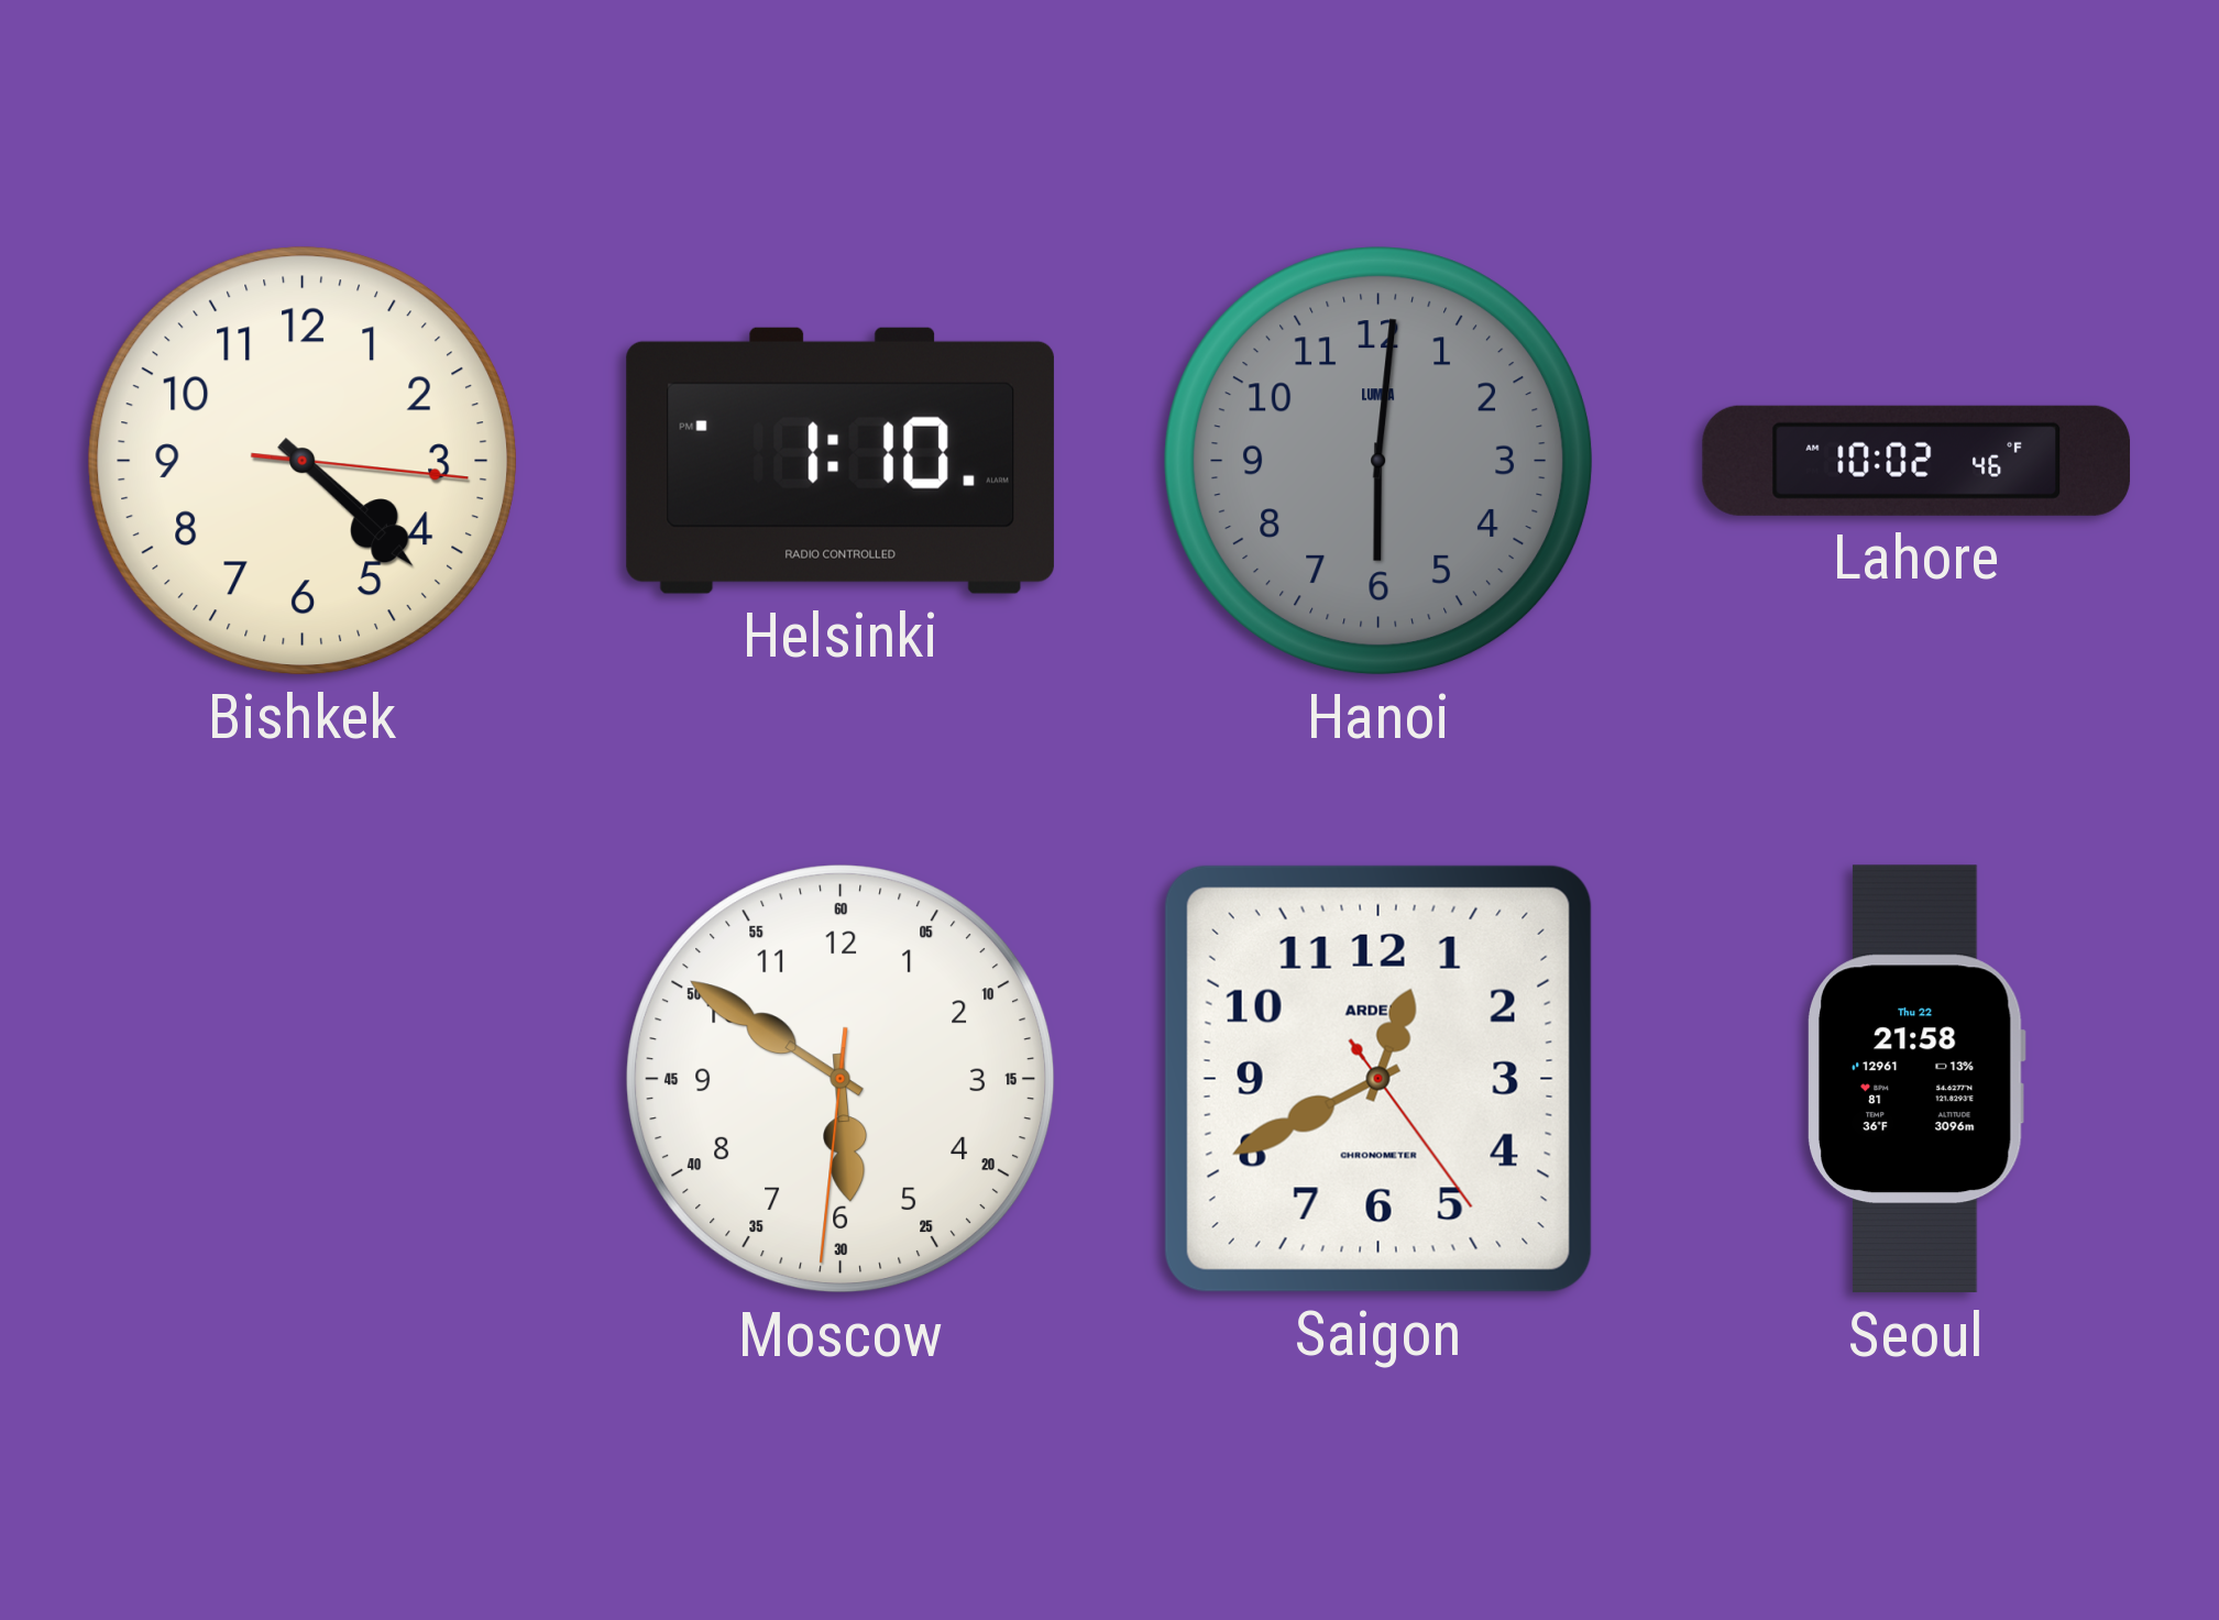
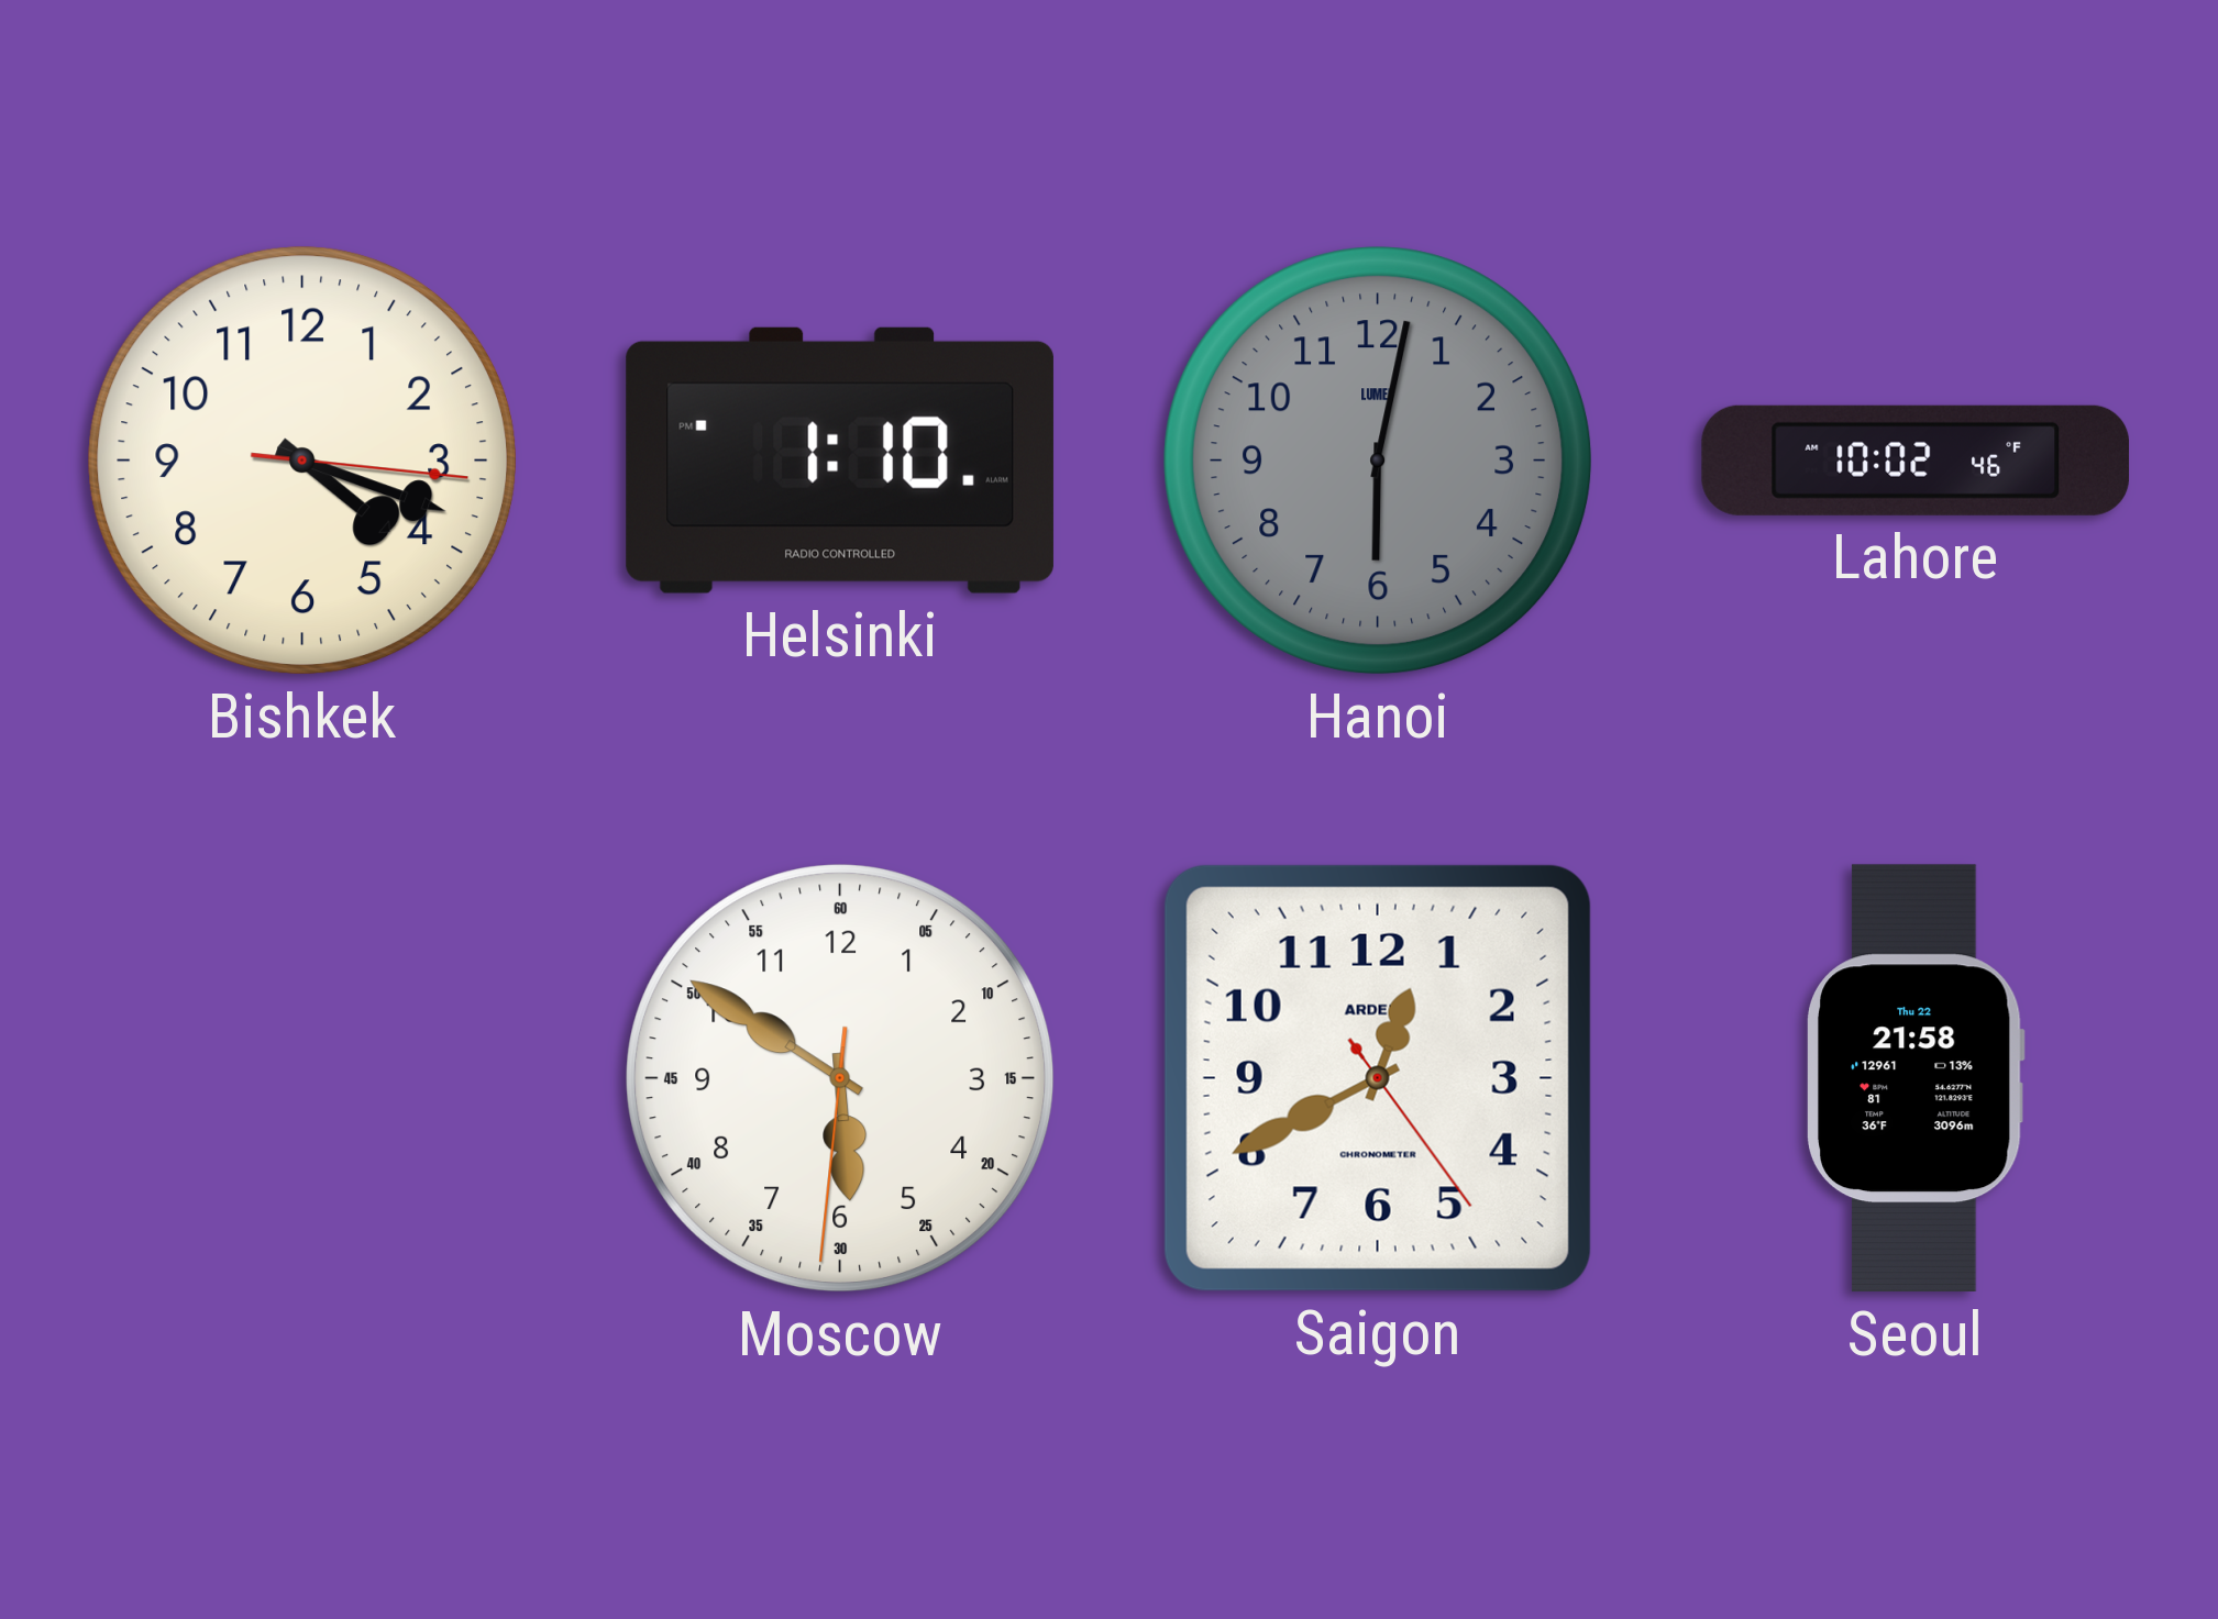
Bishkek: 4:22 -> 4:18
Hanoi: 6:01 -> 6:02
